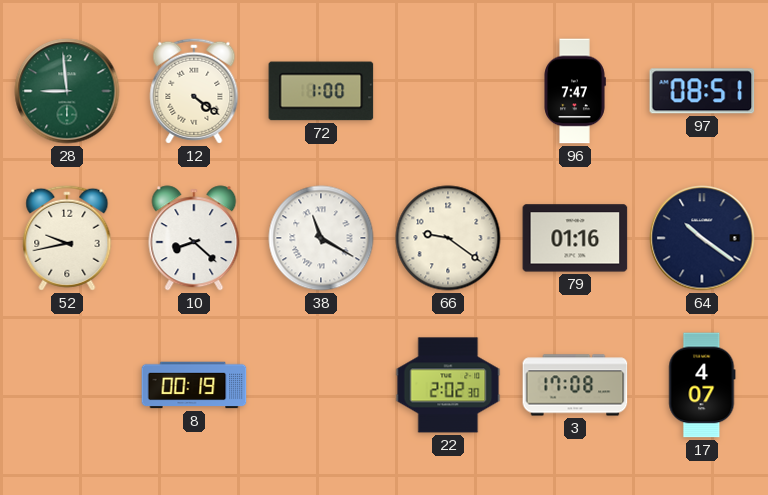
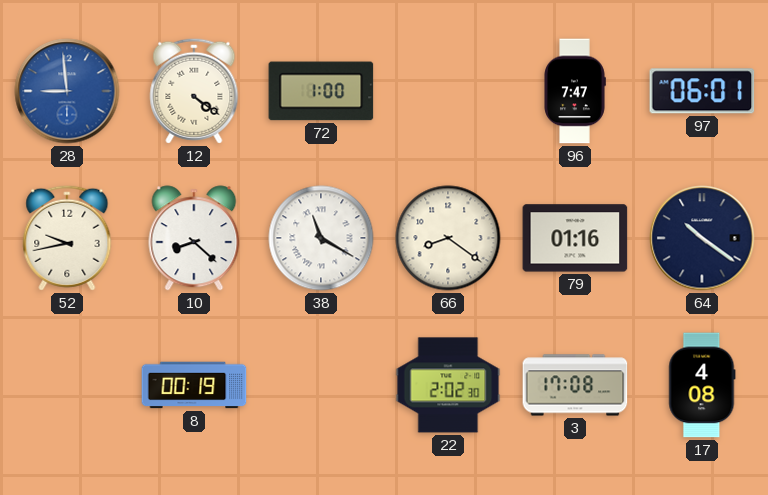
28 dial: green -> blue
97: 08:51 -> 06:01
66: 9:21 -> 8:21
17: 4:07 -> 4:08
